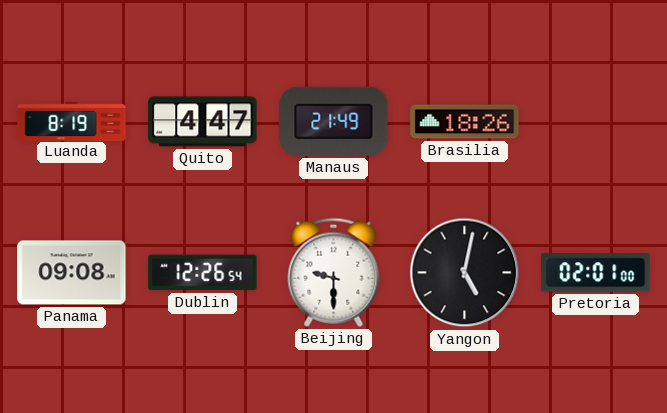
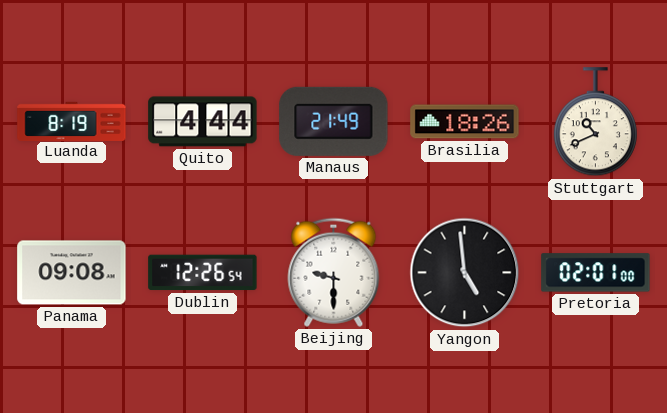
Quito: 4:47 -> 4:44
Stuttgart: none -> 10:41
Yangon: 5:02 -> 4:59
